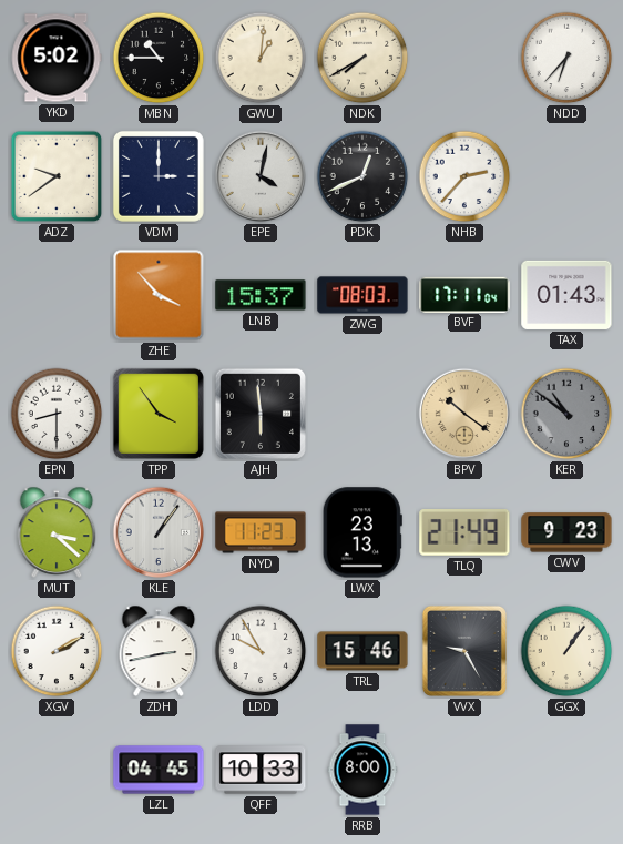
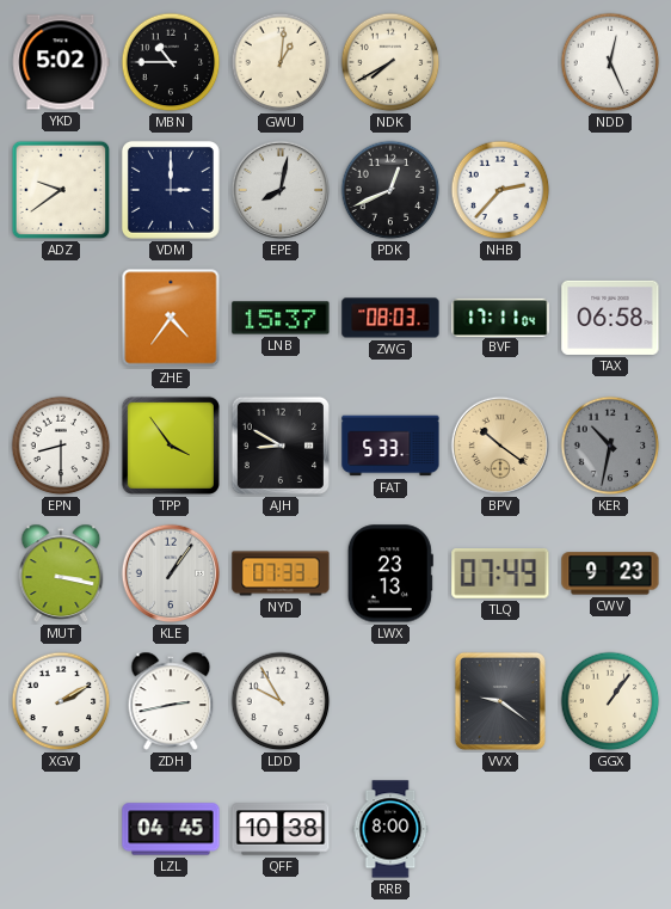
NDD: 6:37 -> 12:26
EPE: 4:02 -> 8:02
ZHE: 3:53 -> 4:36
TAX: 01:43 -> 06:58
AJH: 5:59 -> 8:50
FAT: none -> 5:33
KER: 10:51 -> 10:32
MUT: 3:22 -> 3:17
NYD: 11:23 -> 07:33
TLQ: 21:49 -> 07:49
TRL: 15:46 -> none
VVX: 9:25 -> 9:21
QFF: 10:33 -> 10:38
